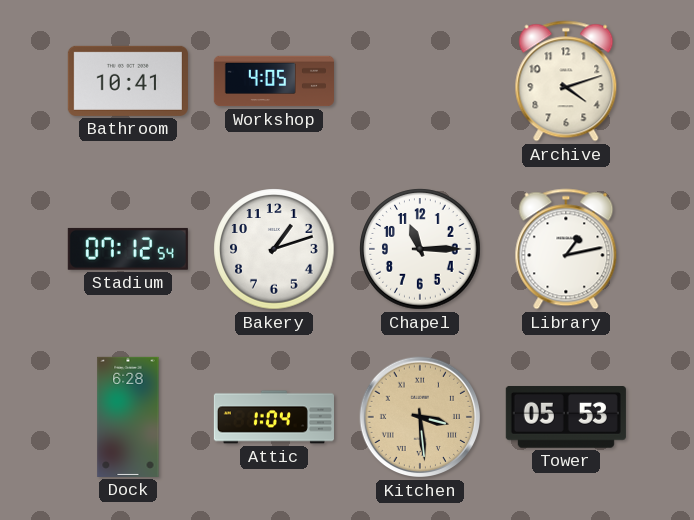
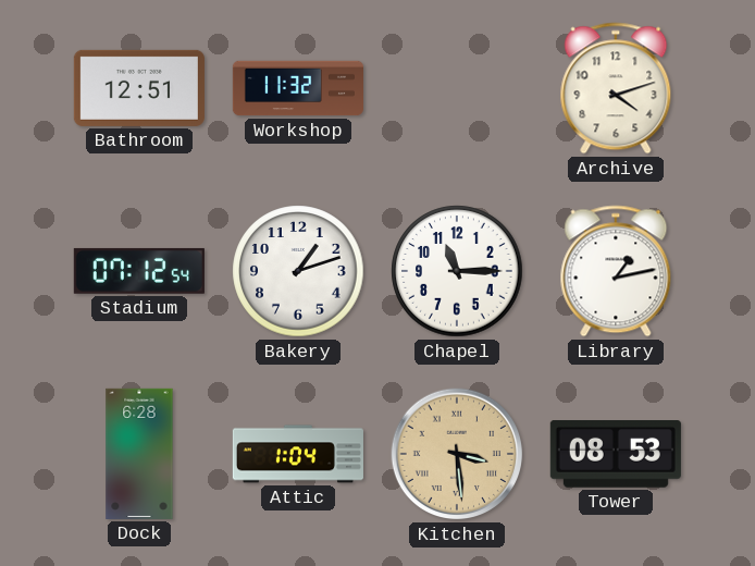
Bathroom: 10:41 -> 12:51
Workshop: 4:05 -> 11:32
Tower: 05:53 -> 08:53
